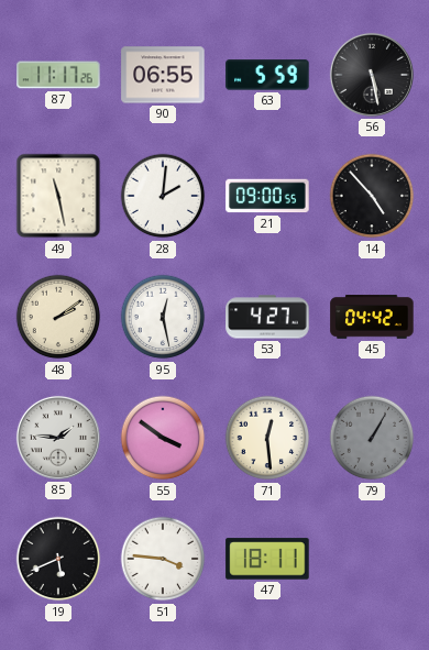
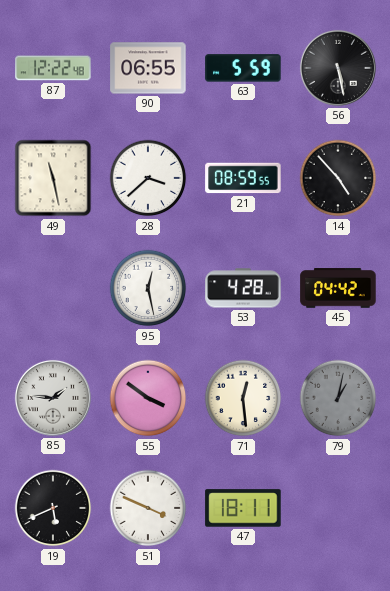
87: 11:17 -> 12:22
28: 2:01 -> 3:38
21: 09:00 -> 08:59
48: 2:09 -> none
53: 4:27 -> 4:28
79: 1:05 -> 1:02
51: 3:46 -> 3:49
